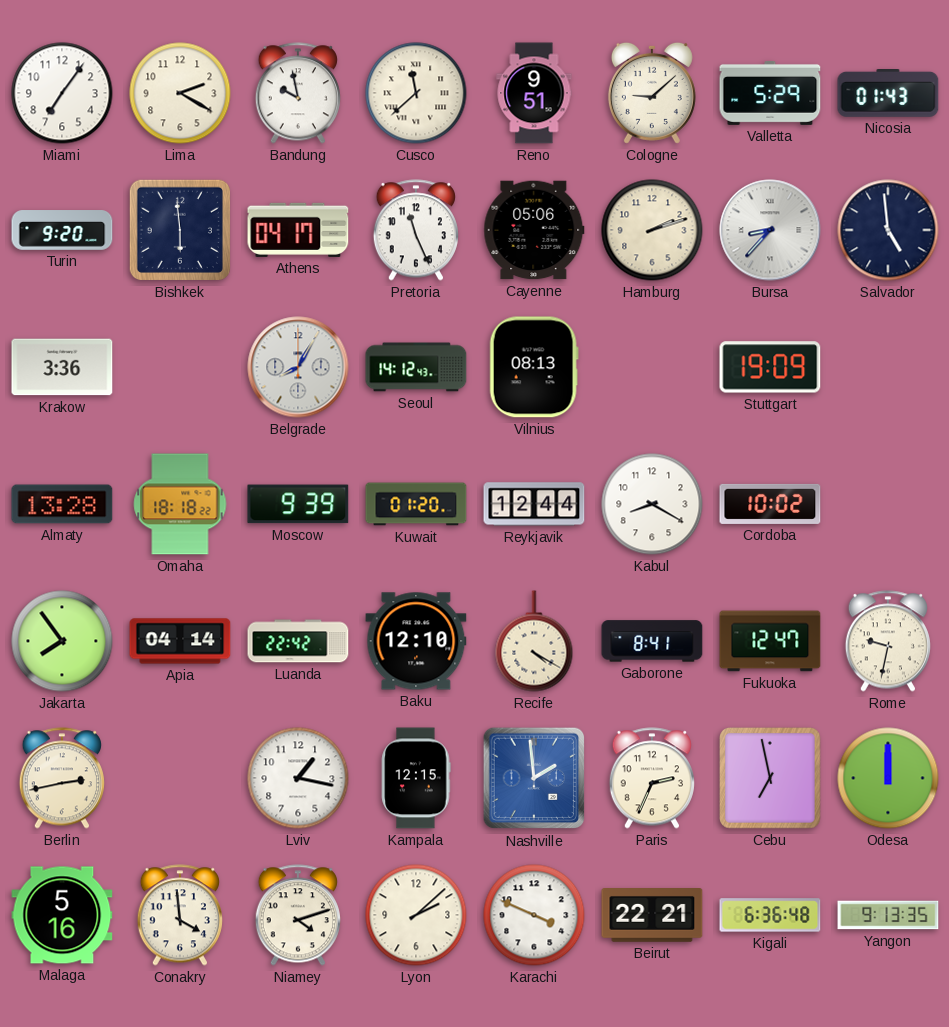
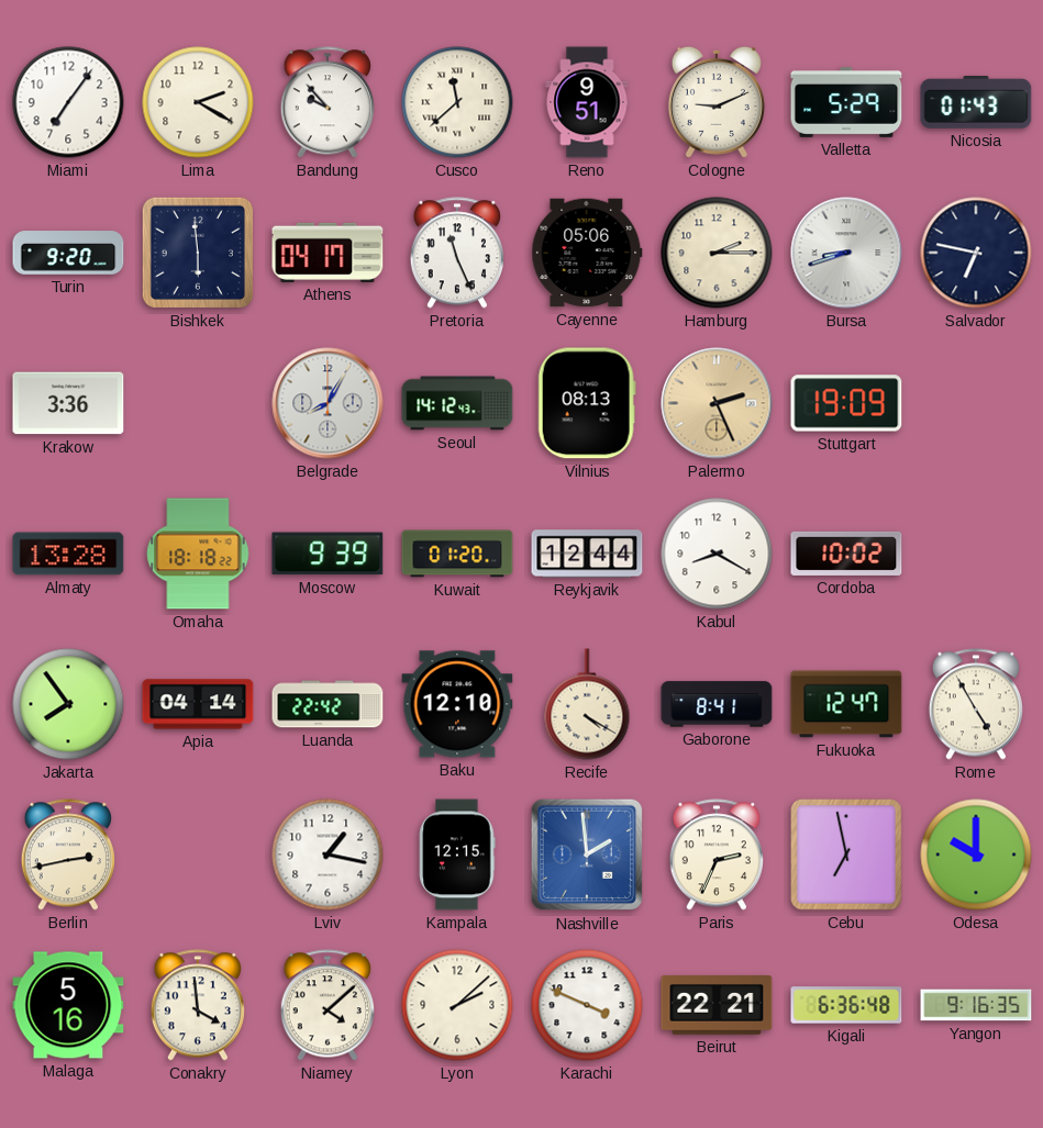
Bandung: 9:58 -> 9:53
Cologne: 9:08 -> 9:11
Hamburg: 2:12 -> 2:15
Bursa: 8:37 -> 8:42
Salvador: 4:59 -> 6:47
Palermo: none -> 2:26
Rome: 9:32 -> 4:55
Odesa: 12:00 -> 10:00
Niamey: 4:12 -> 4:08
Yangon: 9:13 -> 9:16
